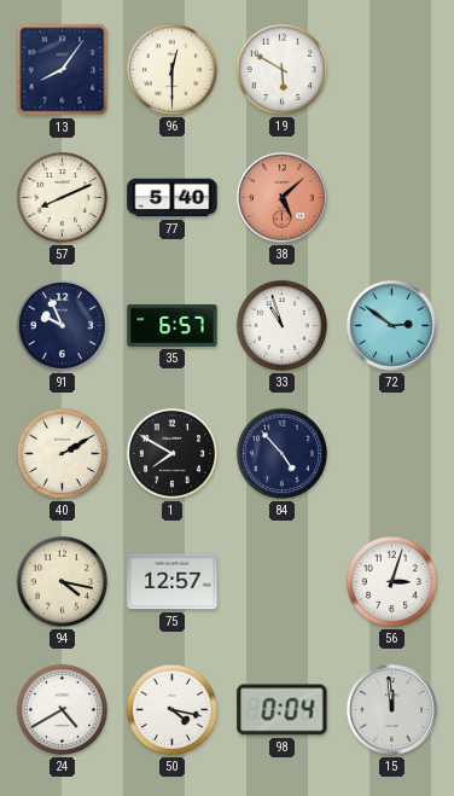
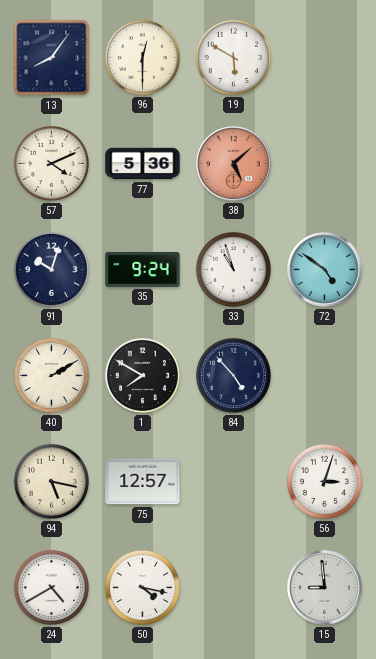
57: 8:11 -> 4:11
77: 5:40 -> 5:36
91: 9:56 -> 10:03
35: 6:57 -> 9:24
72: 2:51 -> 4:51
94: 4:17 -> 5:17
98: 0:04 -> none
15: 11:59 -> 8:59
